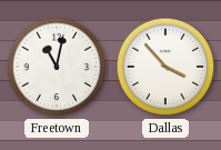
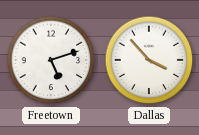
Freetown: 11:02 -> 5:12
